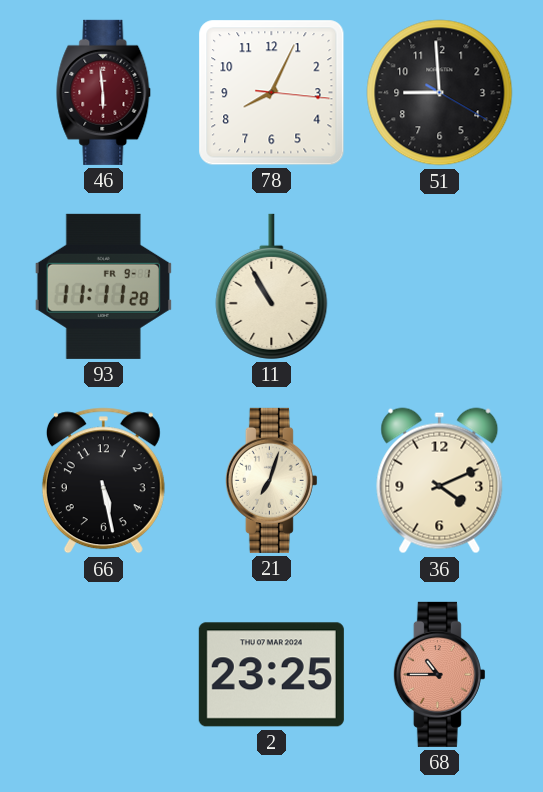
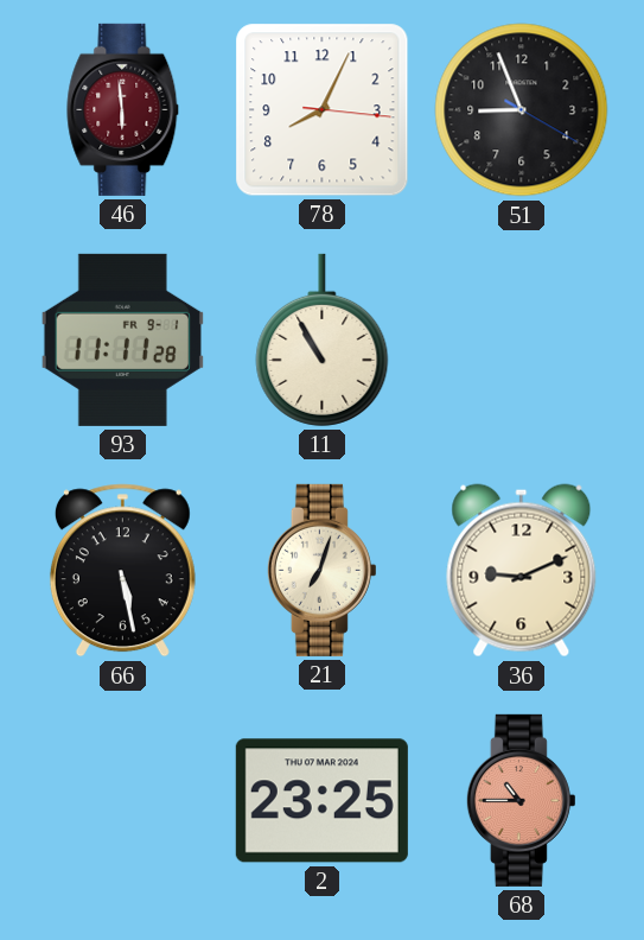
51: 8:59 -> 8:56
36: 4:11 -> 9:11
